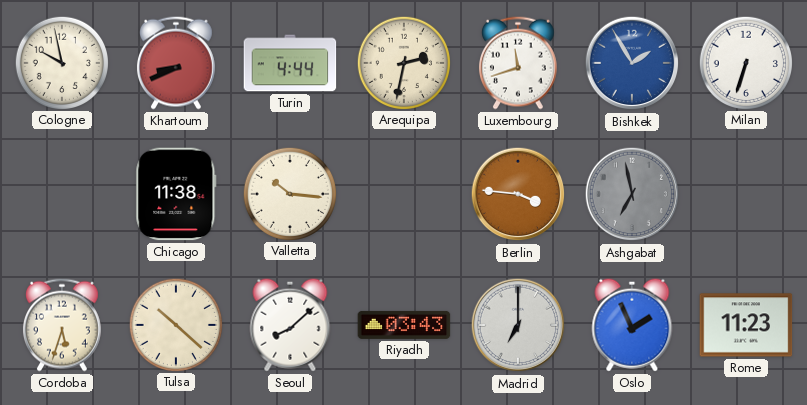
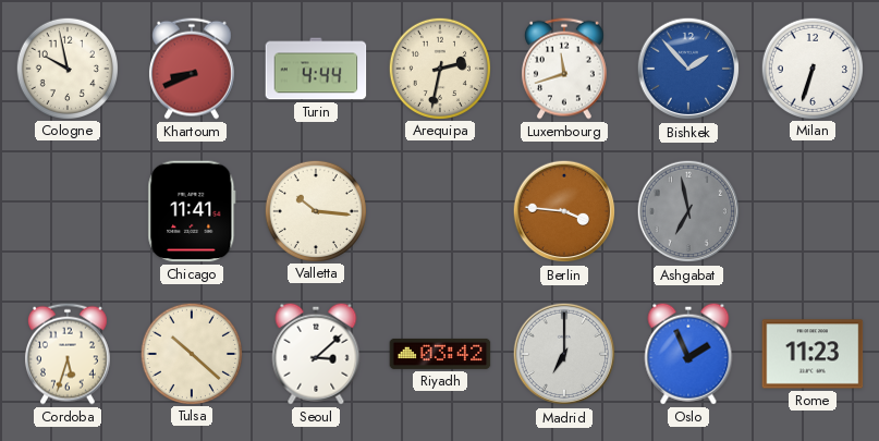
Bishkek: 1:55 -> 1:53
Chicago: 11:38 -> 11:41
Seoul: 8:08 -> 3:08
Riyadh: 03:43 -> 03:42
